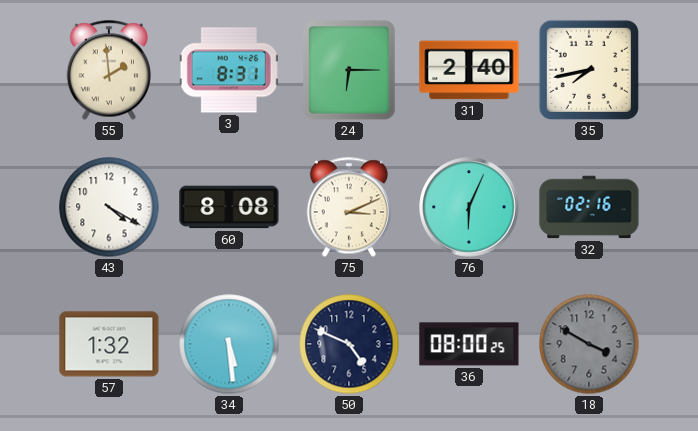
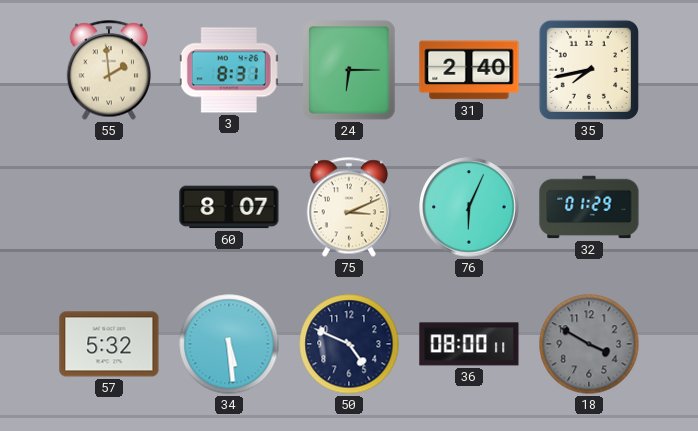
43: 4:20 -> none
60: 8:08 -> 8:07
32: 02:16 -> 01:29
57: 1:32 -> 5:32
36: 08:00:25 -> 08:00:11
